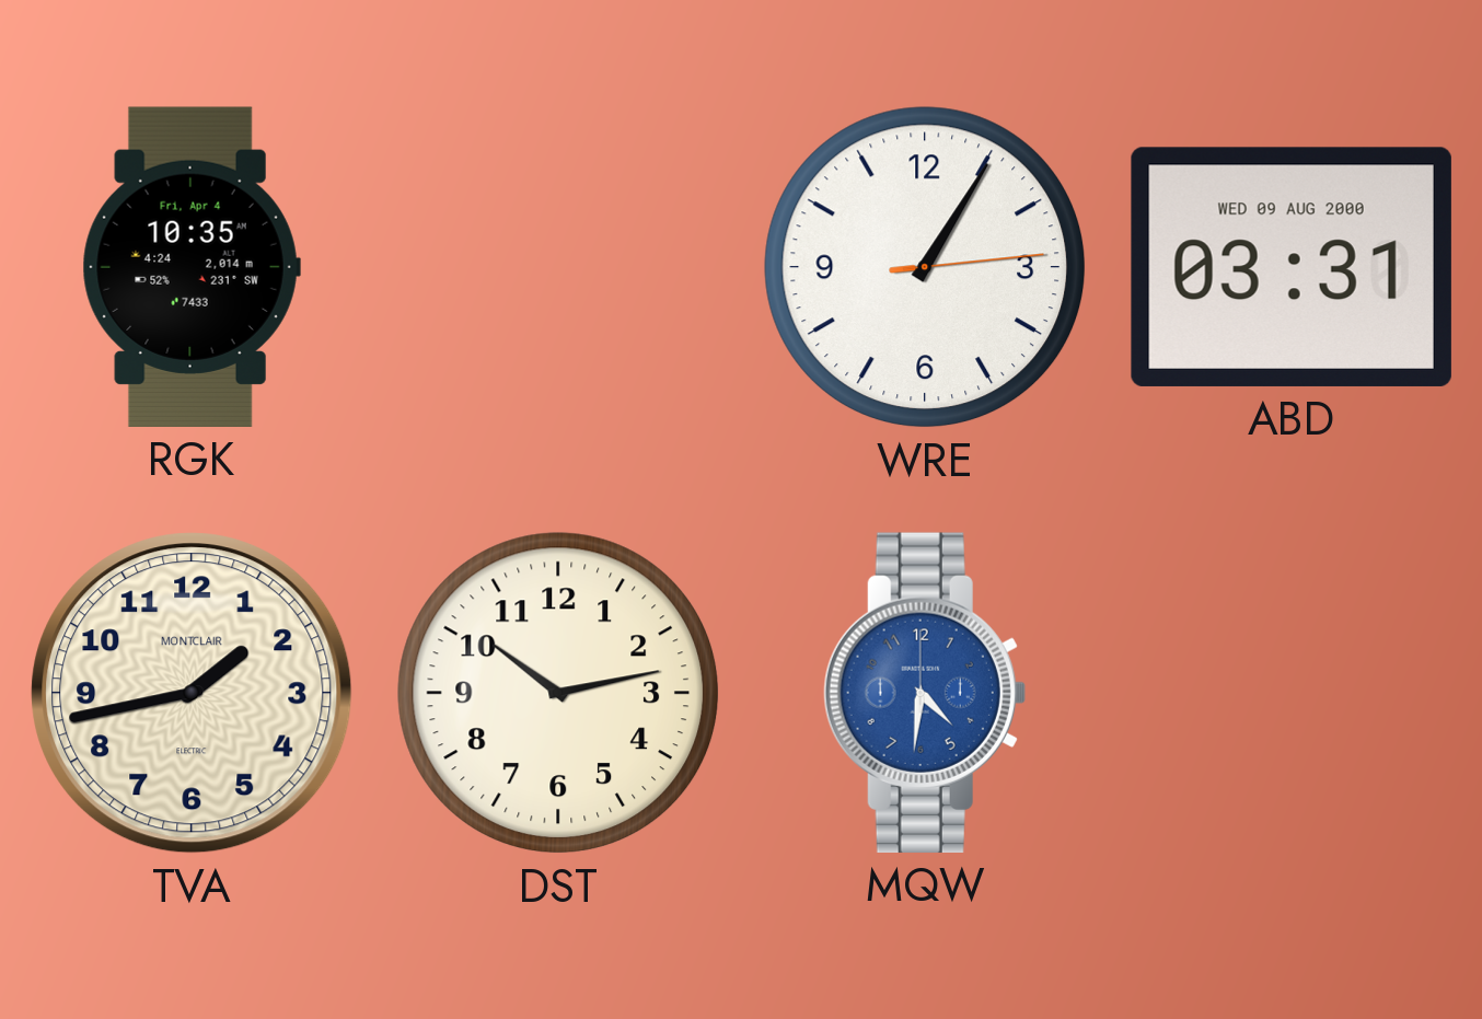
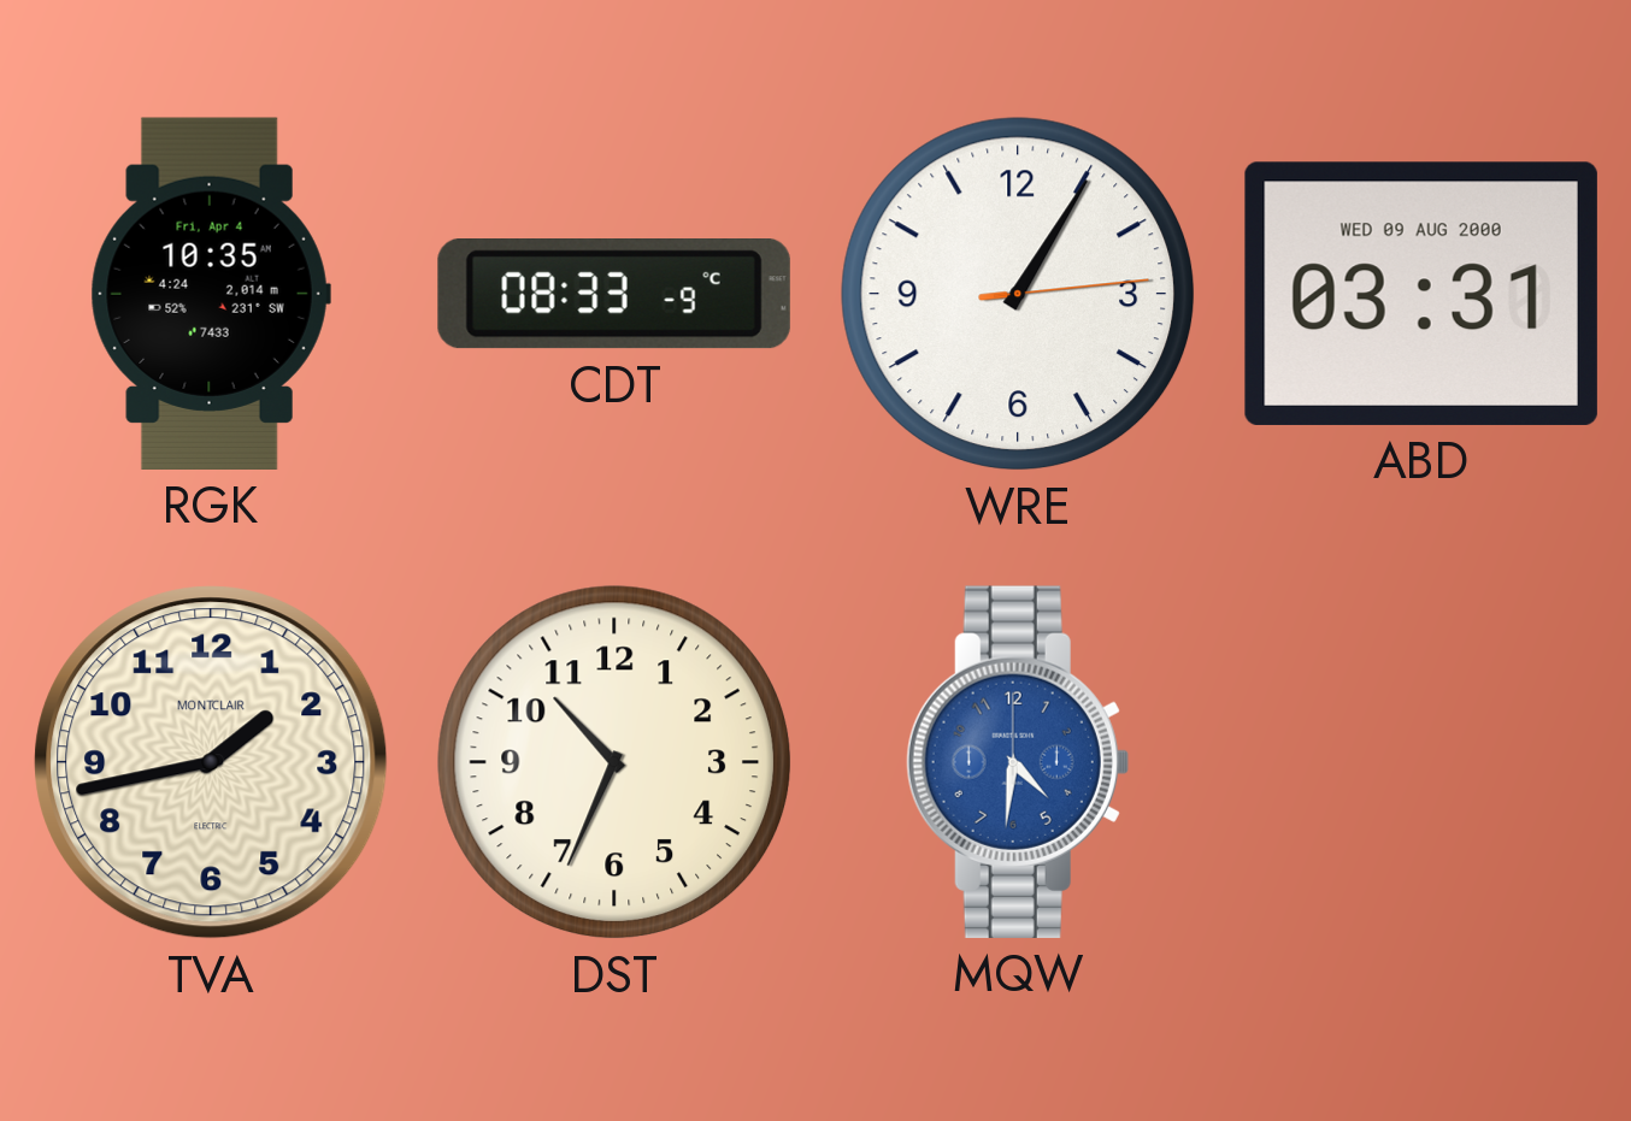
CDT: none -> 08:33
DST: 10:13 -> 10:34
